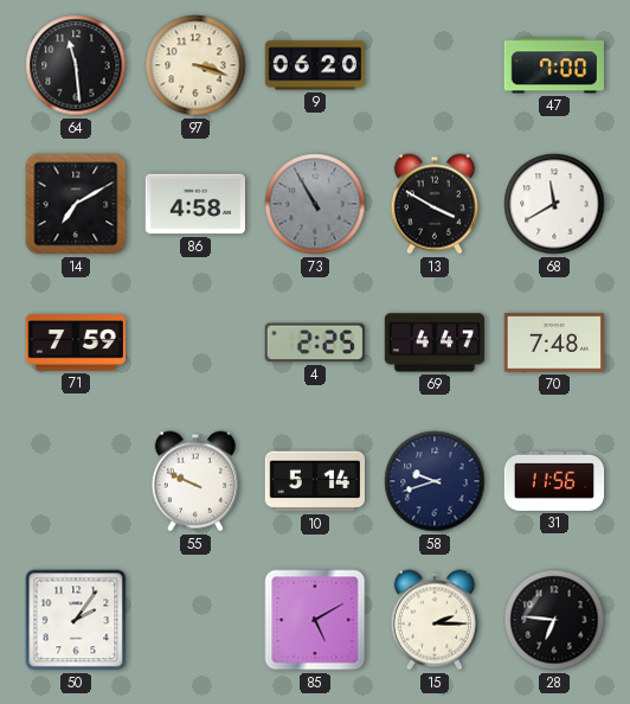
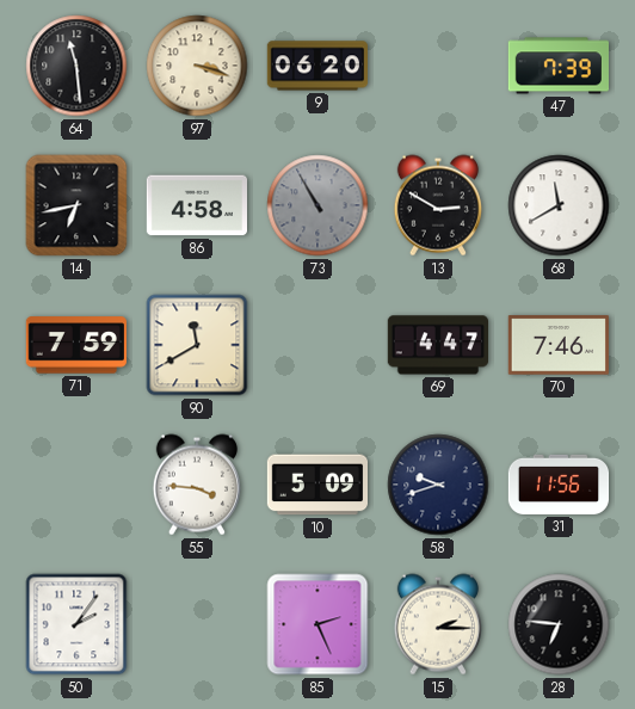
47: 7:00 -> 7:39
14: 7:10 -> 6:43
13: 3:50 -> 2:50
90: none -> 11:40
4: 2:25 -> none
70: 7:48 -> 7:46
55: 9:49 -> 3:46
10: 5:14 -> 5:09
85: 5:10 -> 2:26
